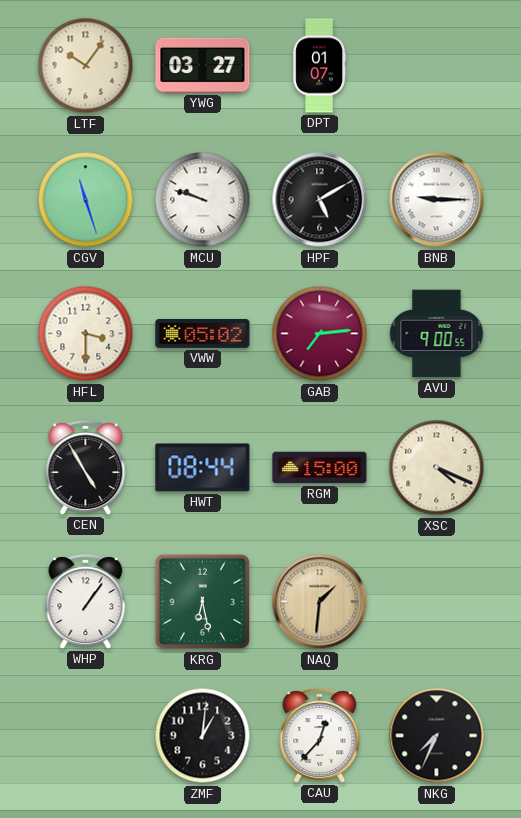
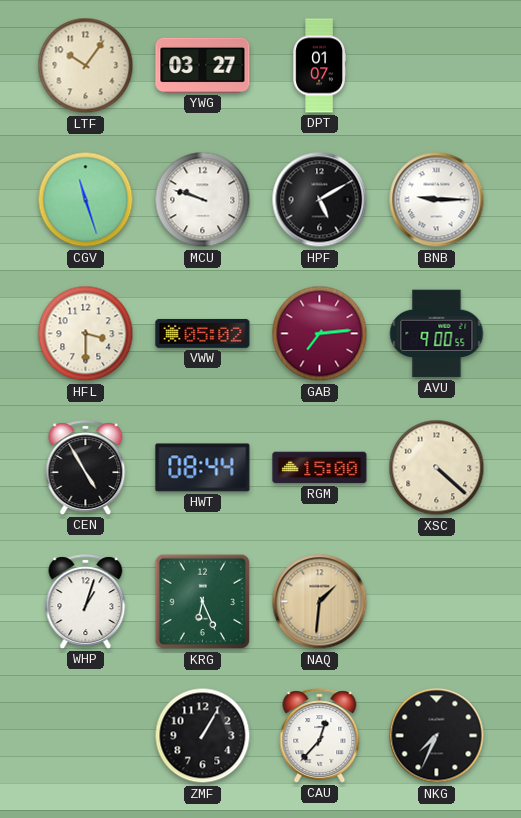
XSC: 4:19 -> 4:22
WHP: 1:06 -> 1:03
KRG: 6:28 -> 6:26
ZMF: 1:01 -> 1:05
